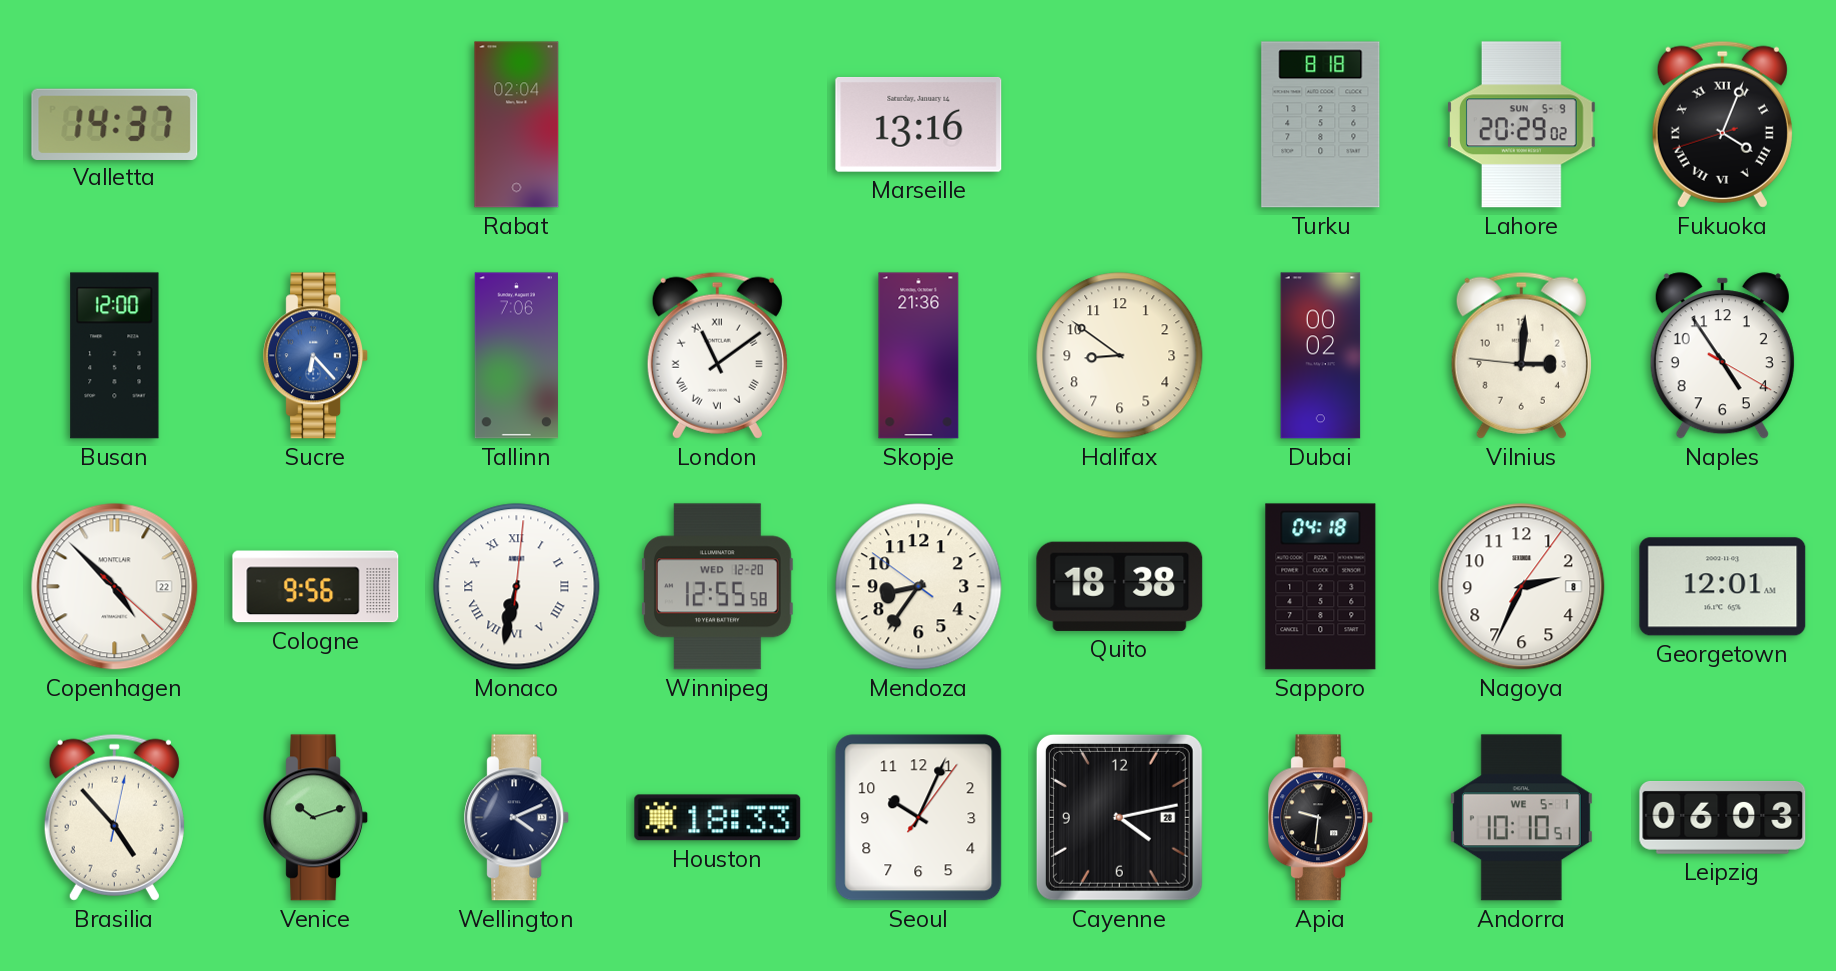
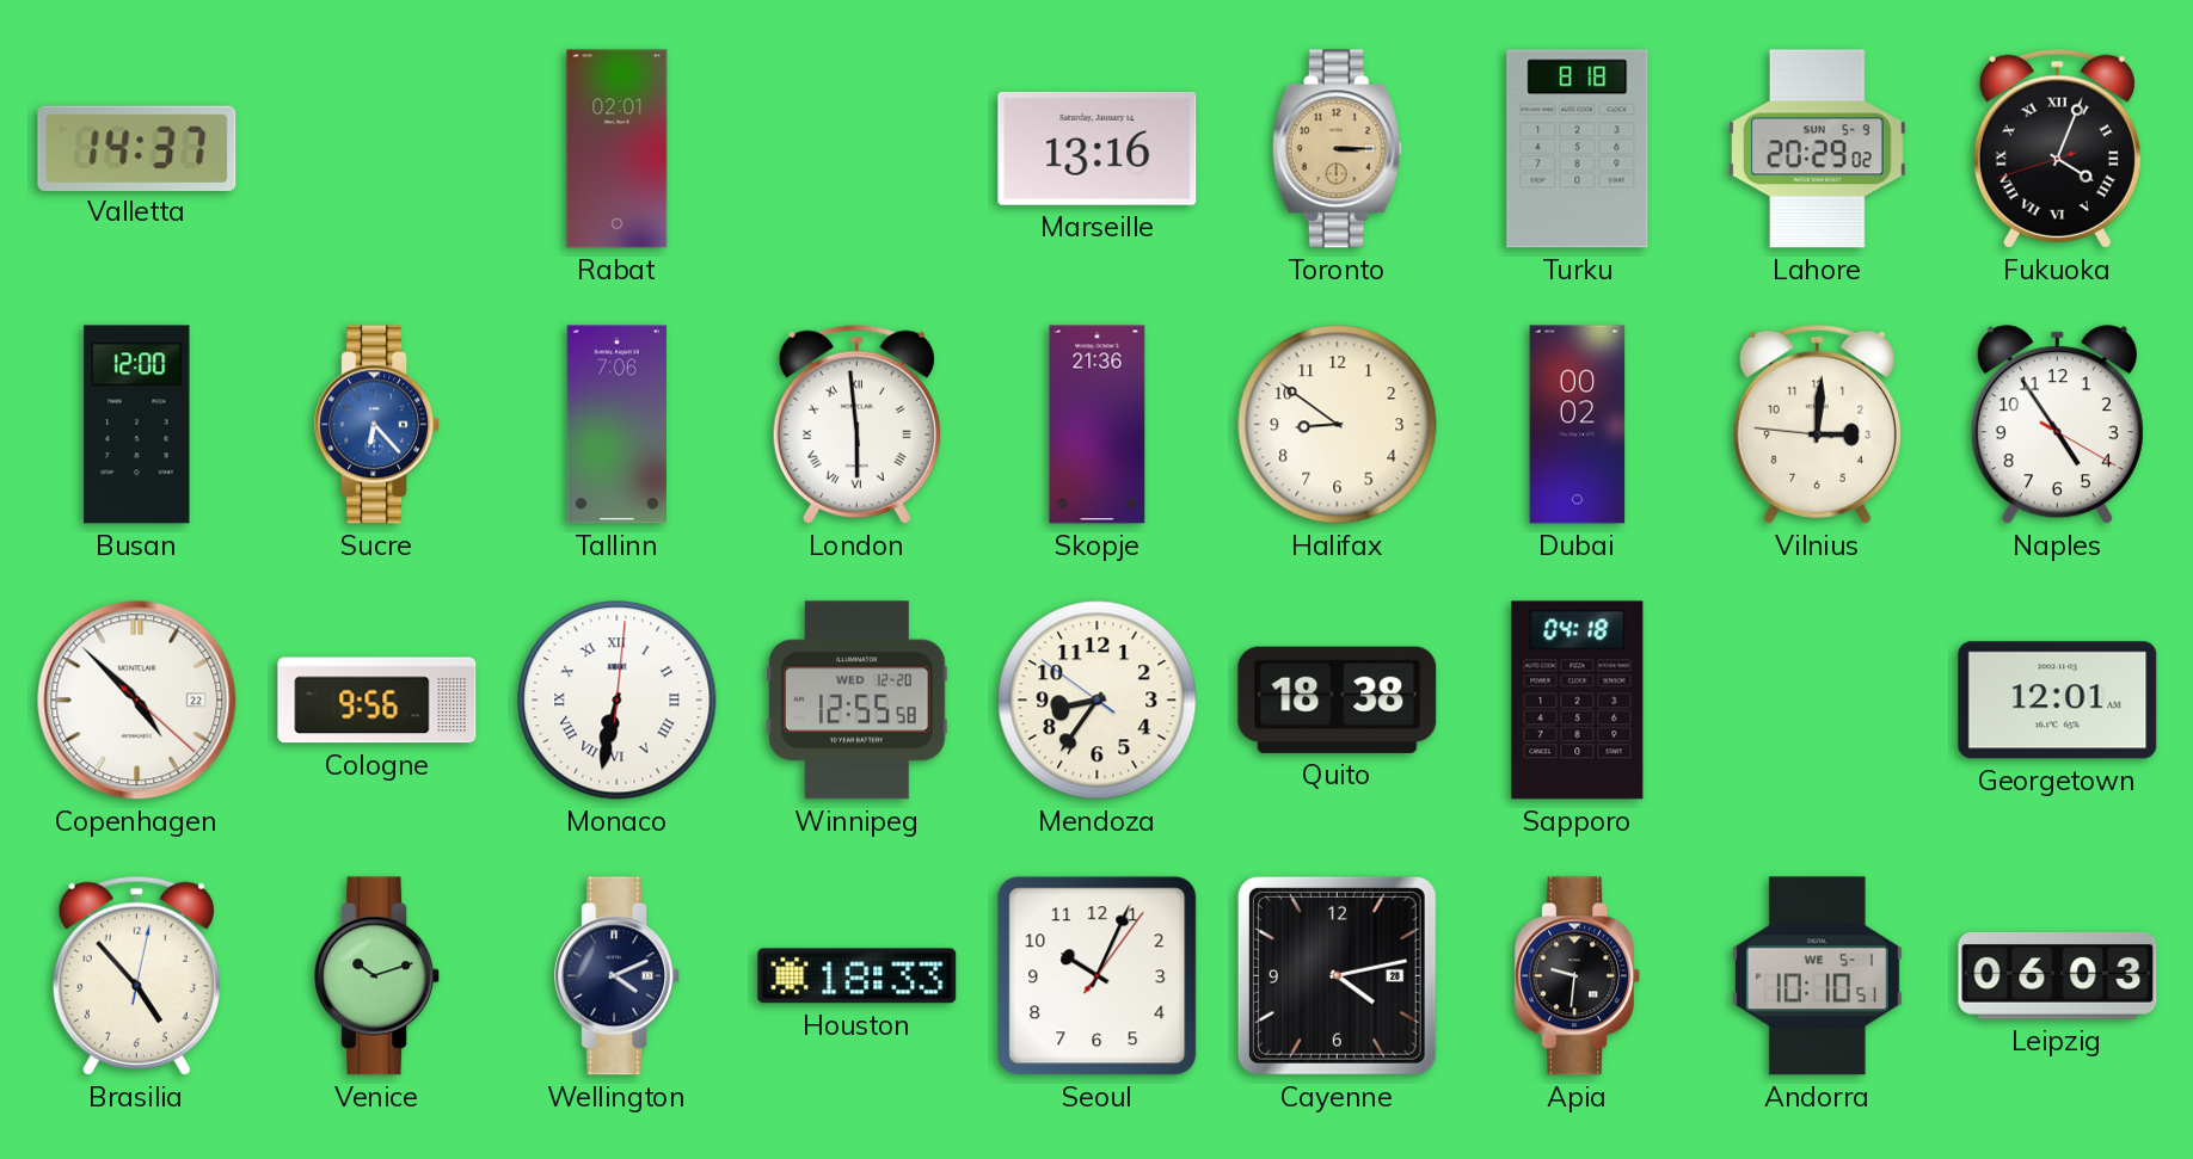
Rabat: 02:04 -> 02:01
Toronto: none -> 3:15
London: 11:09 -> 5:59
Nagoya: 2:34 -> none
